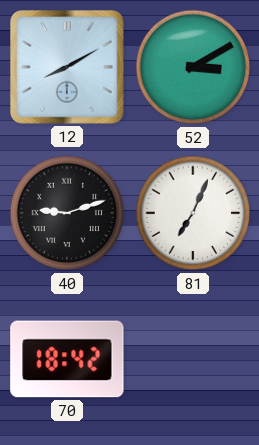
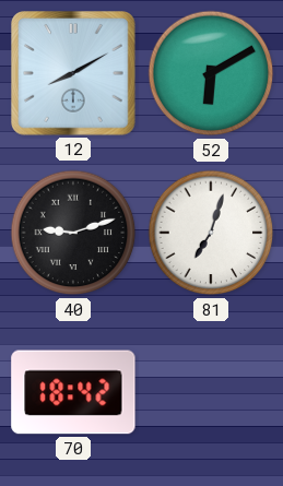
52: 3:10 -> 6:10
81: 7:04 -> 7:03
